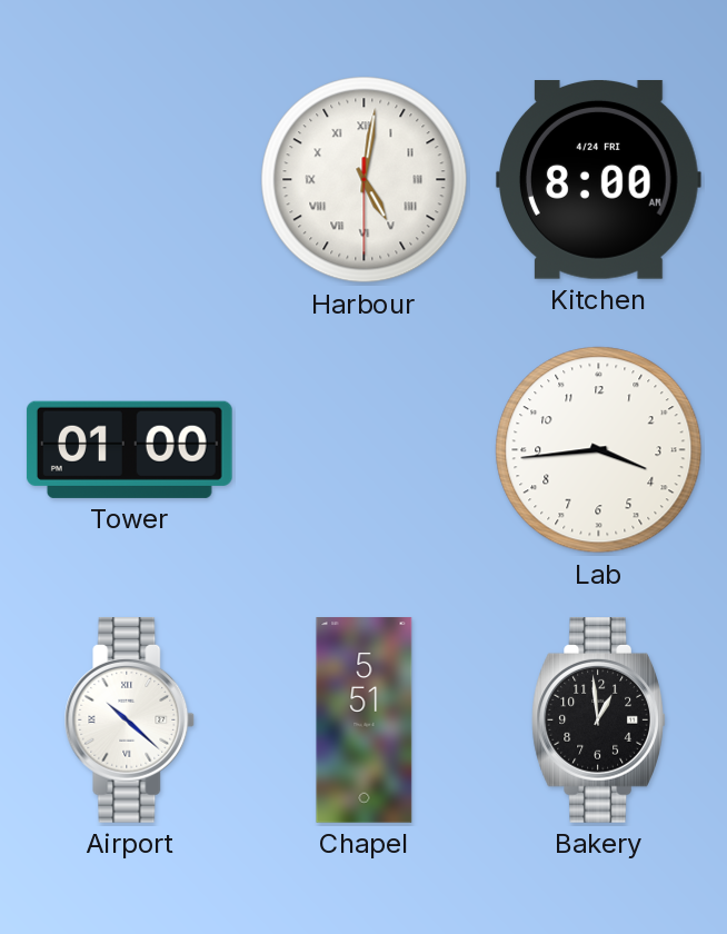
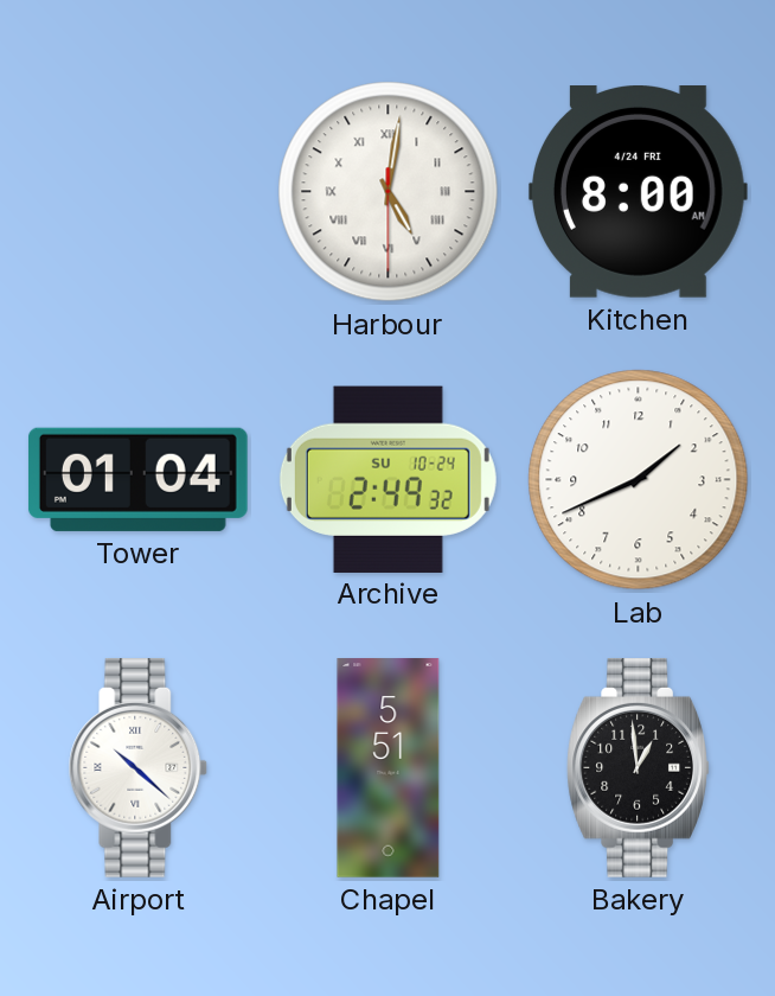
Tower: 01:00 -> 01:04
Archive: none -> 2:49
Lab: 3:44 -> 1:41
